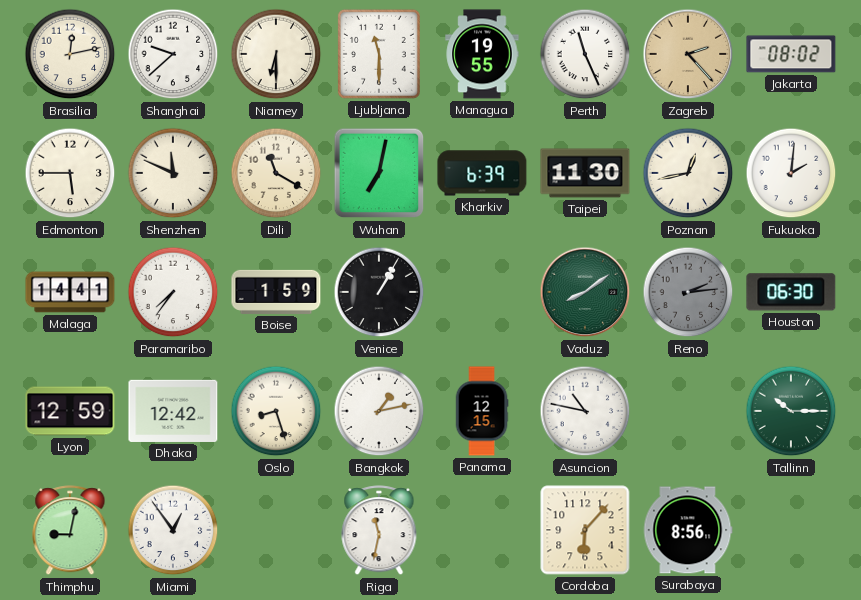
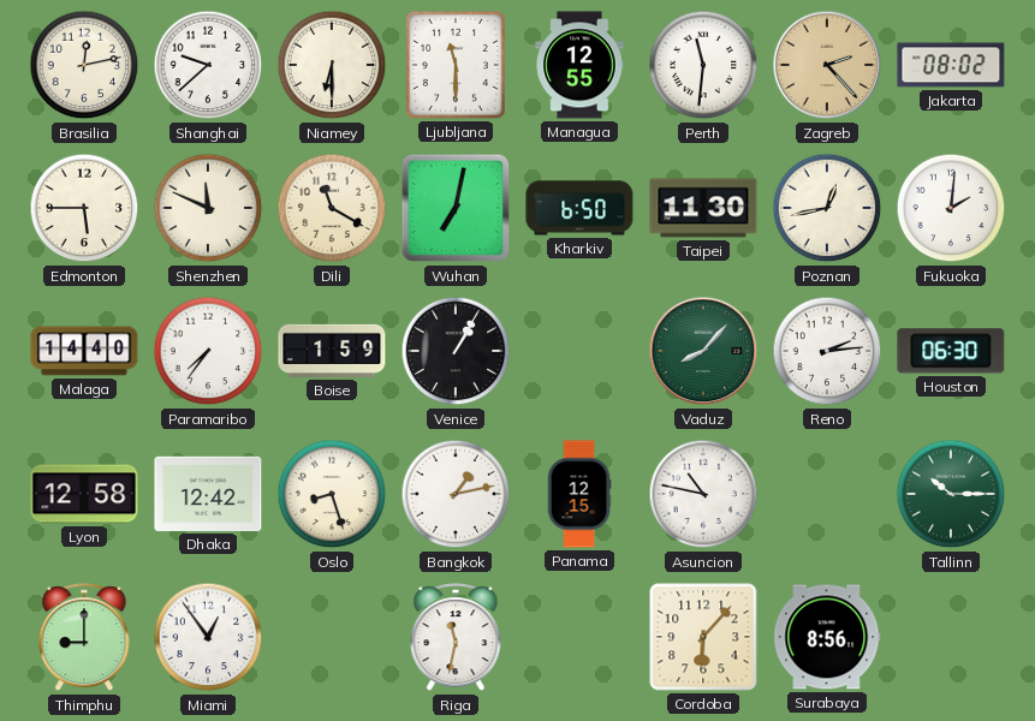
Managua: 19:55 -> 12:55
Perth: 11:26 -> 11:31
Kharkiv: 6:39 -> 6:50
Malaga: 14:41 -> 14:40
Vaduz: 8:09 -> 8:07
Reno dial: grey -> white
Lyon: 12:59 -> 12:58
Thimphu: 9:02 -> 9:00
